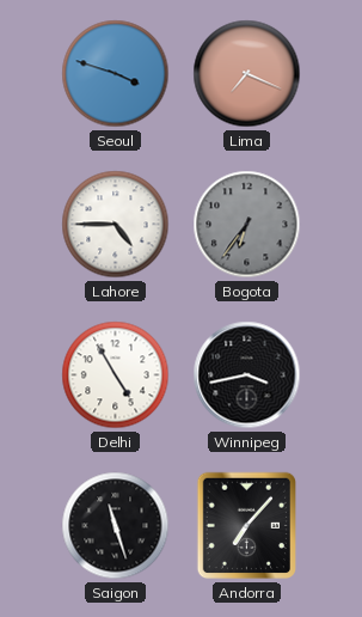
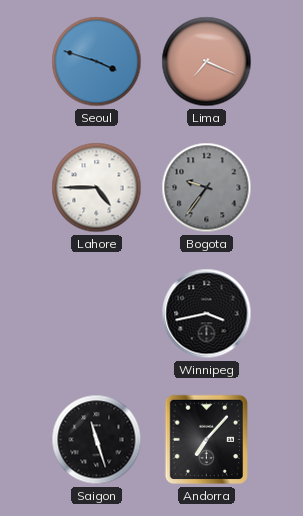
Bogota: 6:36 -> 9:36
Delhi: 4:55 -> none
